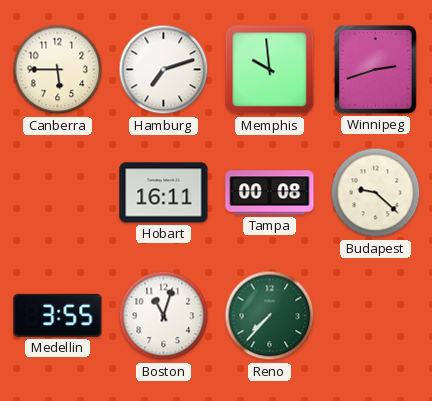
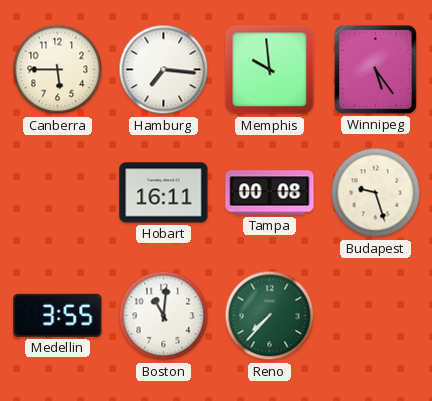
Hamburg: 7:12 -> 7:16
Winnipeg: 2:42 -> 5:24
Budapest: 9:22 -> 9:27
Boston: 11:03 -> 11:01
